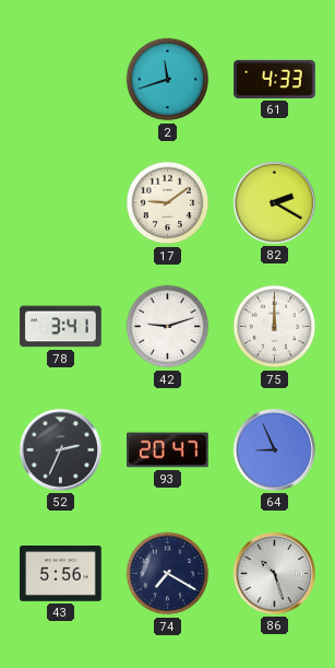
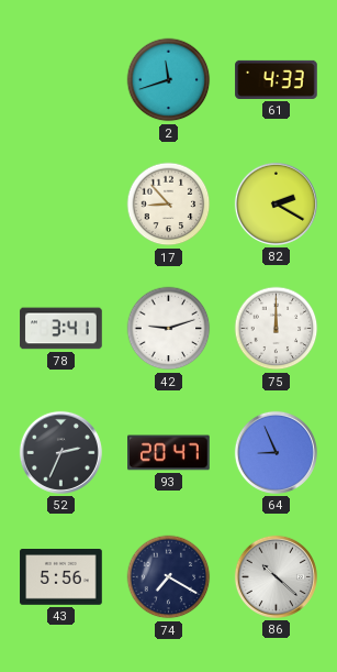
17: 9:09 -> 8:53
86: 10:27 -> 10:22
